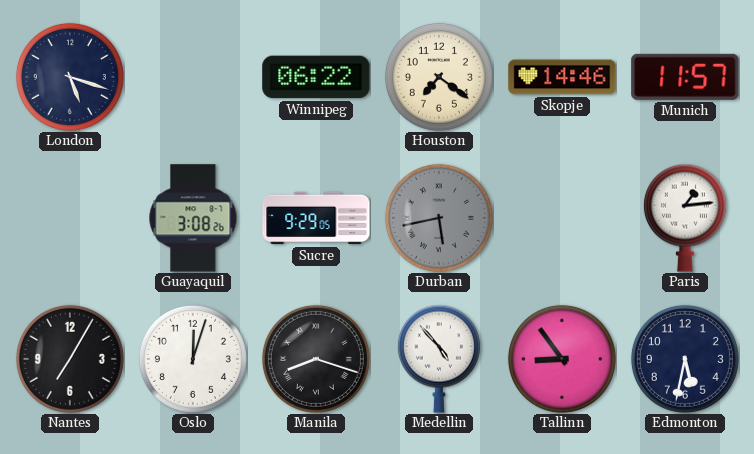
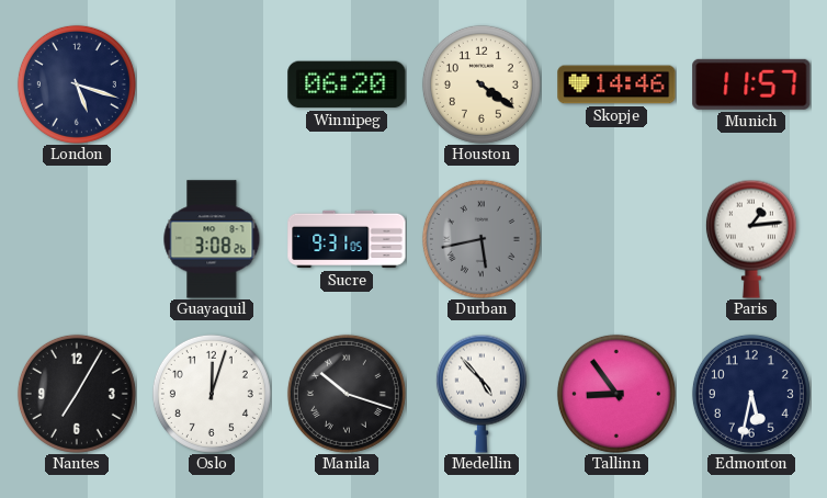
Winnipeg: 06:22 -> 06:20
Houston: 7:21 -> 4:21
Sucre: 9:29 -> 9:31
Manila: 8:18 -> 10:18
